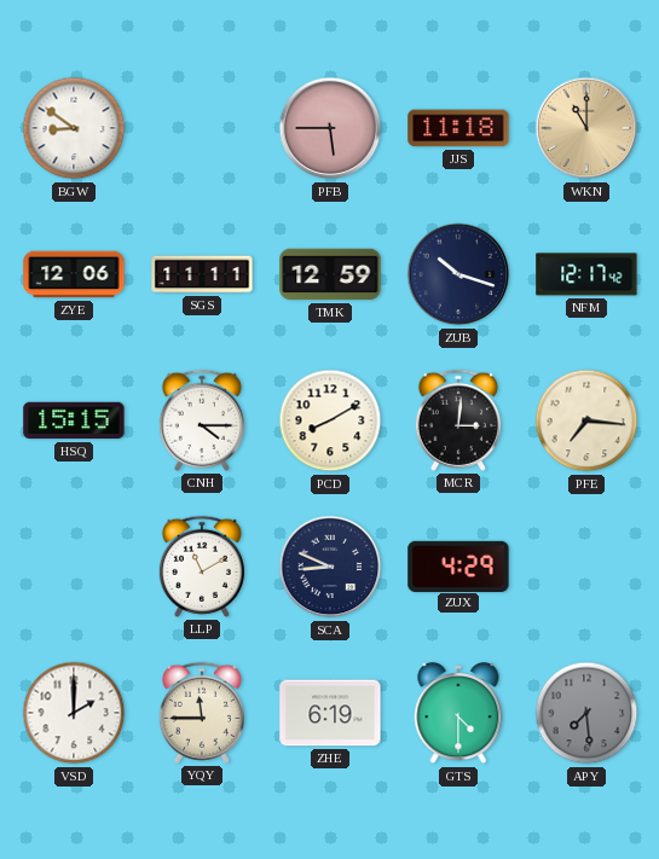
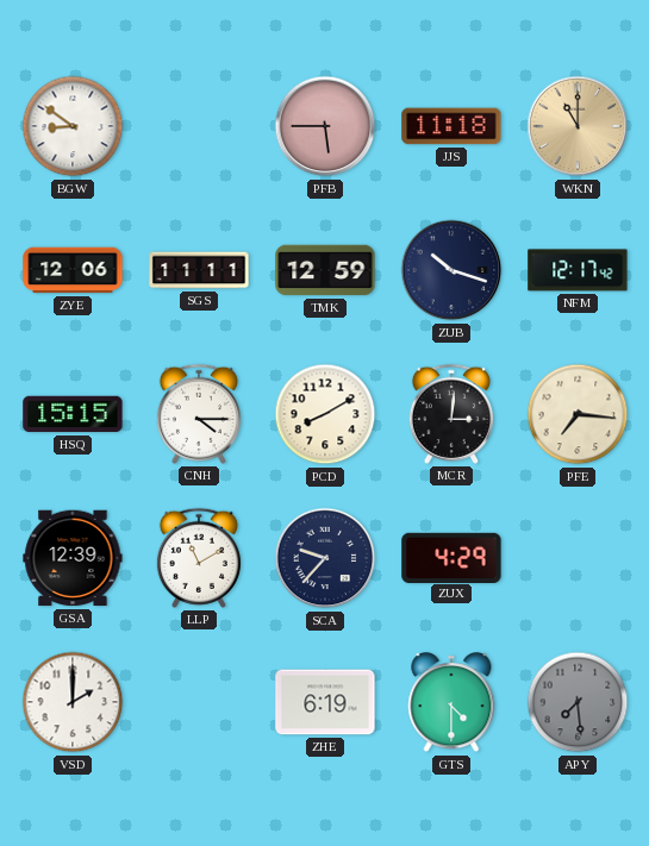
GSA: none -> 12:39
SCA: 8:49 -> 9:37
YQY: 11:45 -> none
